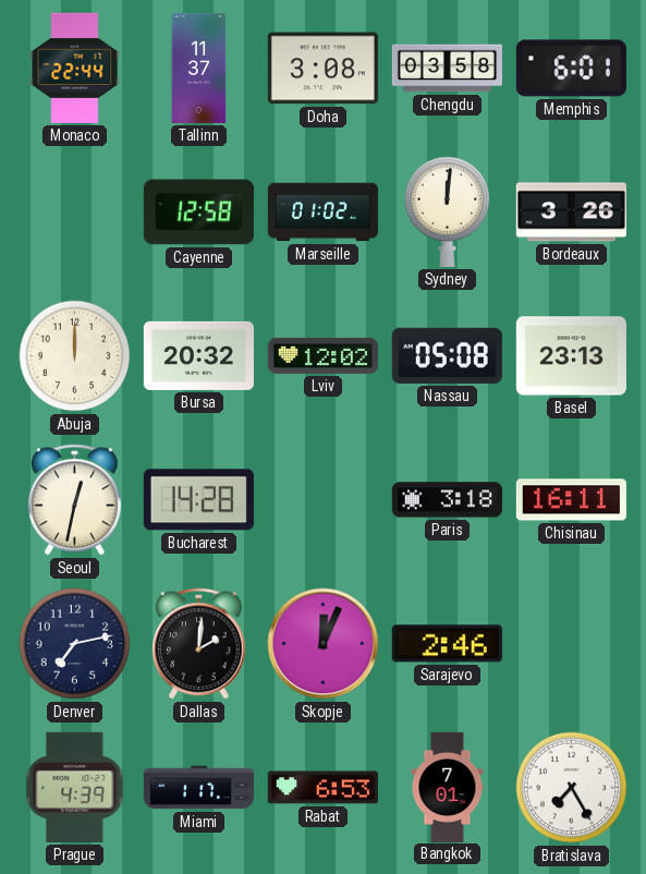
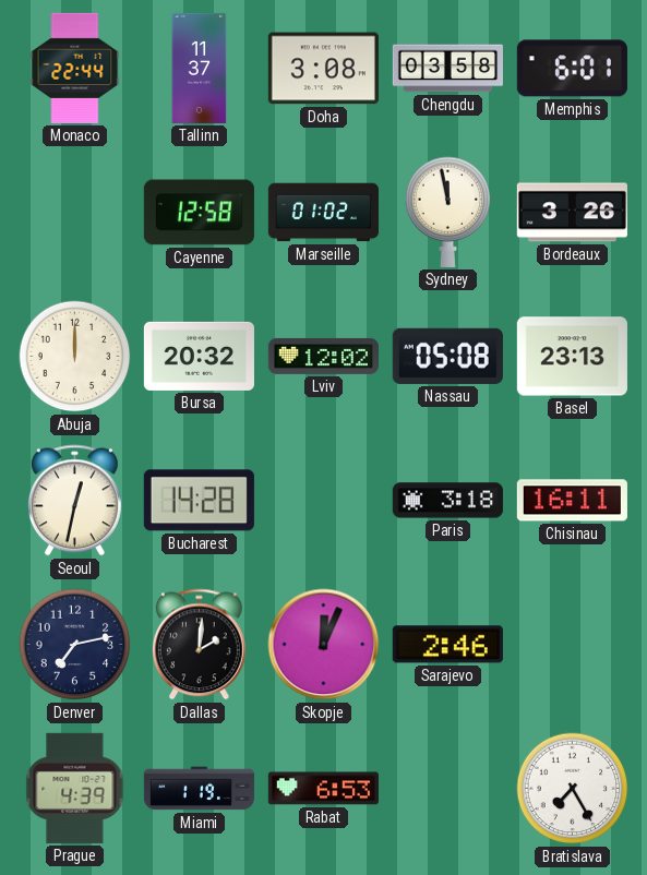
Sydney: 12:01 -> 11:58
Miami: 1:17 -> 1:19
Bangkok: 7:01 -> none
